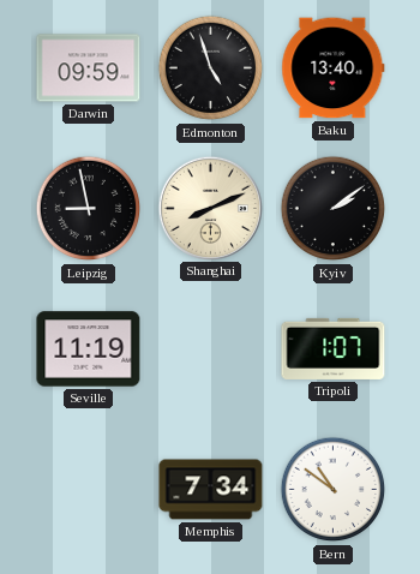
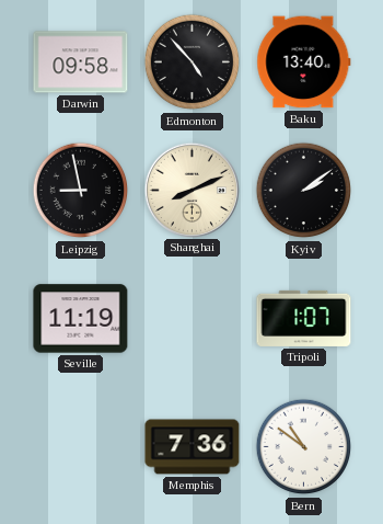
Darwin: 09:59 -> 09:58
Edmonton: 4:57 -> 4:53
Memphis: 7:34 -> 7:36
